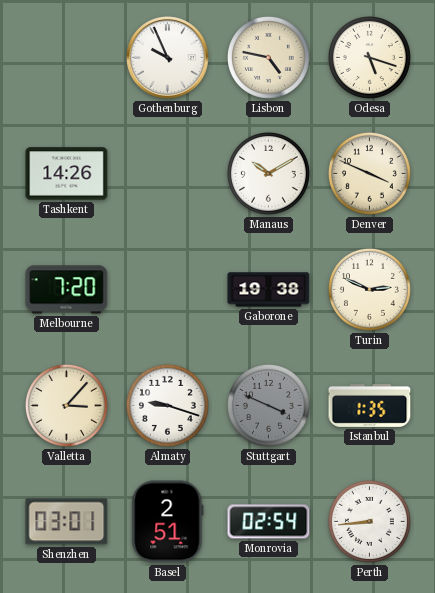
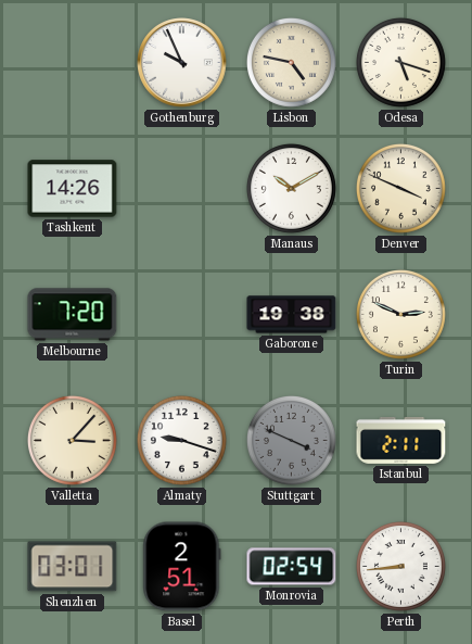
Istanbul: 1:35 -> 2:11
